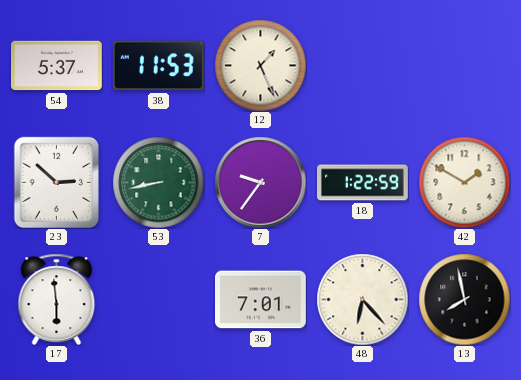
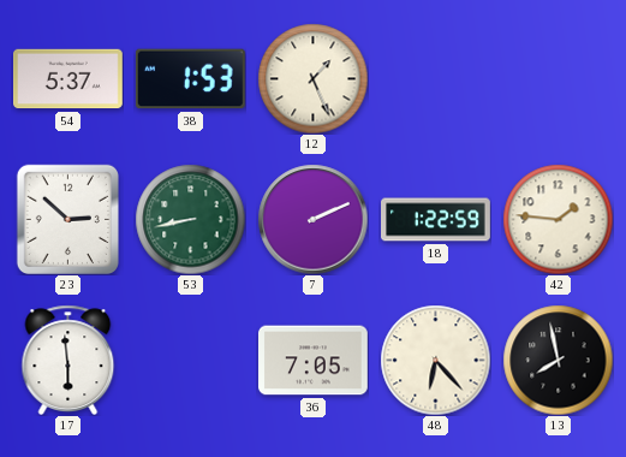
38: 11:53 -> 1:53
7: 9:36 -> 2:11
42: 1:50 -> 1:46
36: 7:01 -> 7:05
